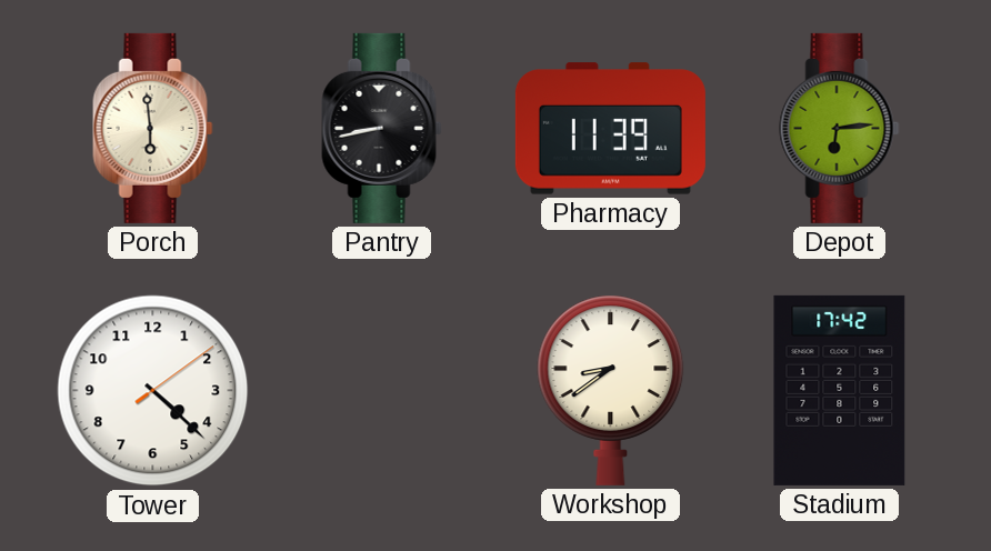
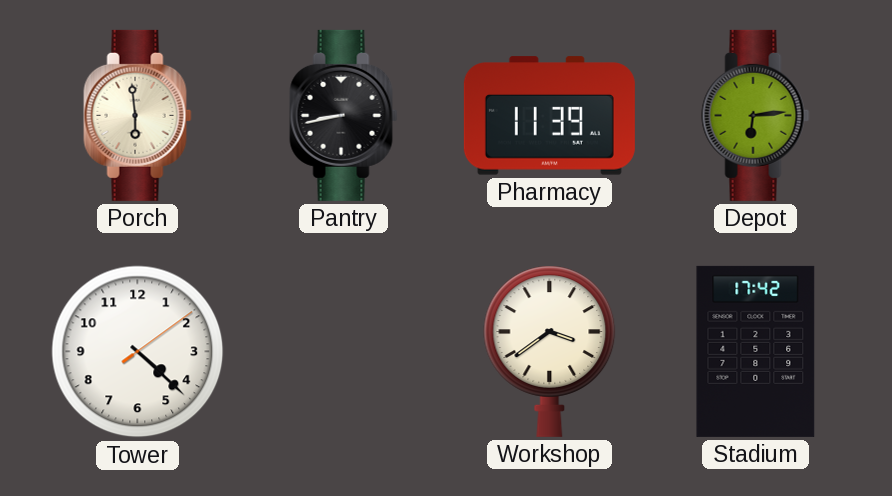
Workshop: 8:39 -> 3:39
